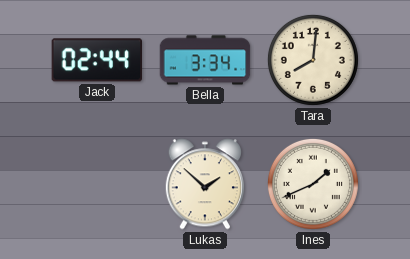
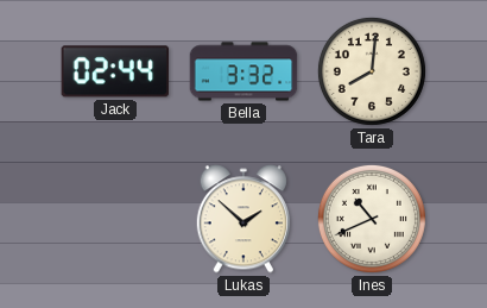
Bella: 3:34 -> 3:32
Ines: 1:41 -> 10:41
